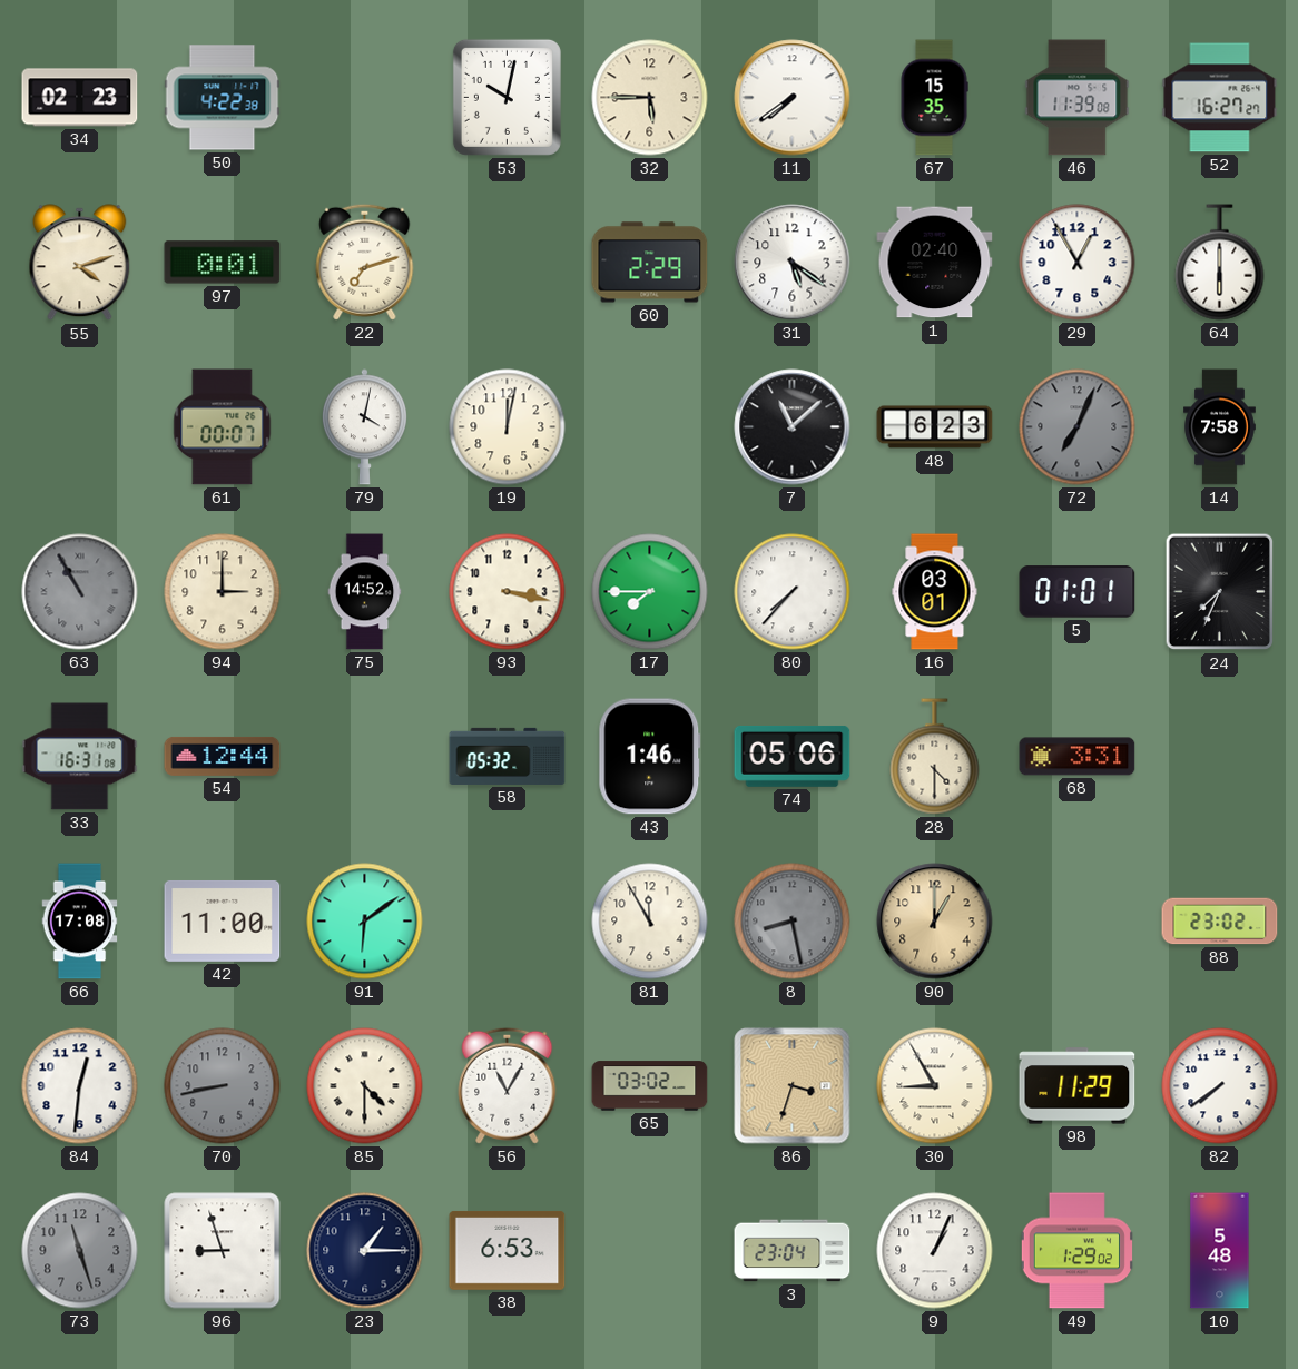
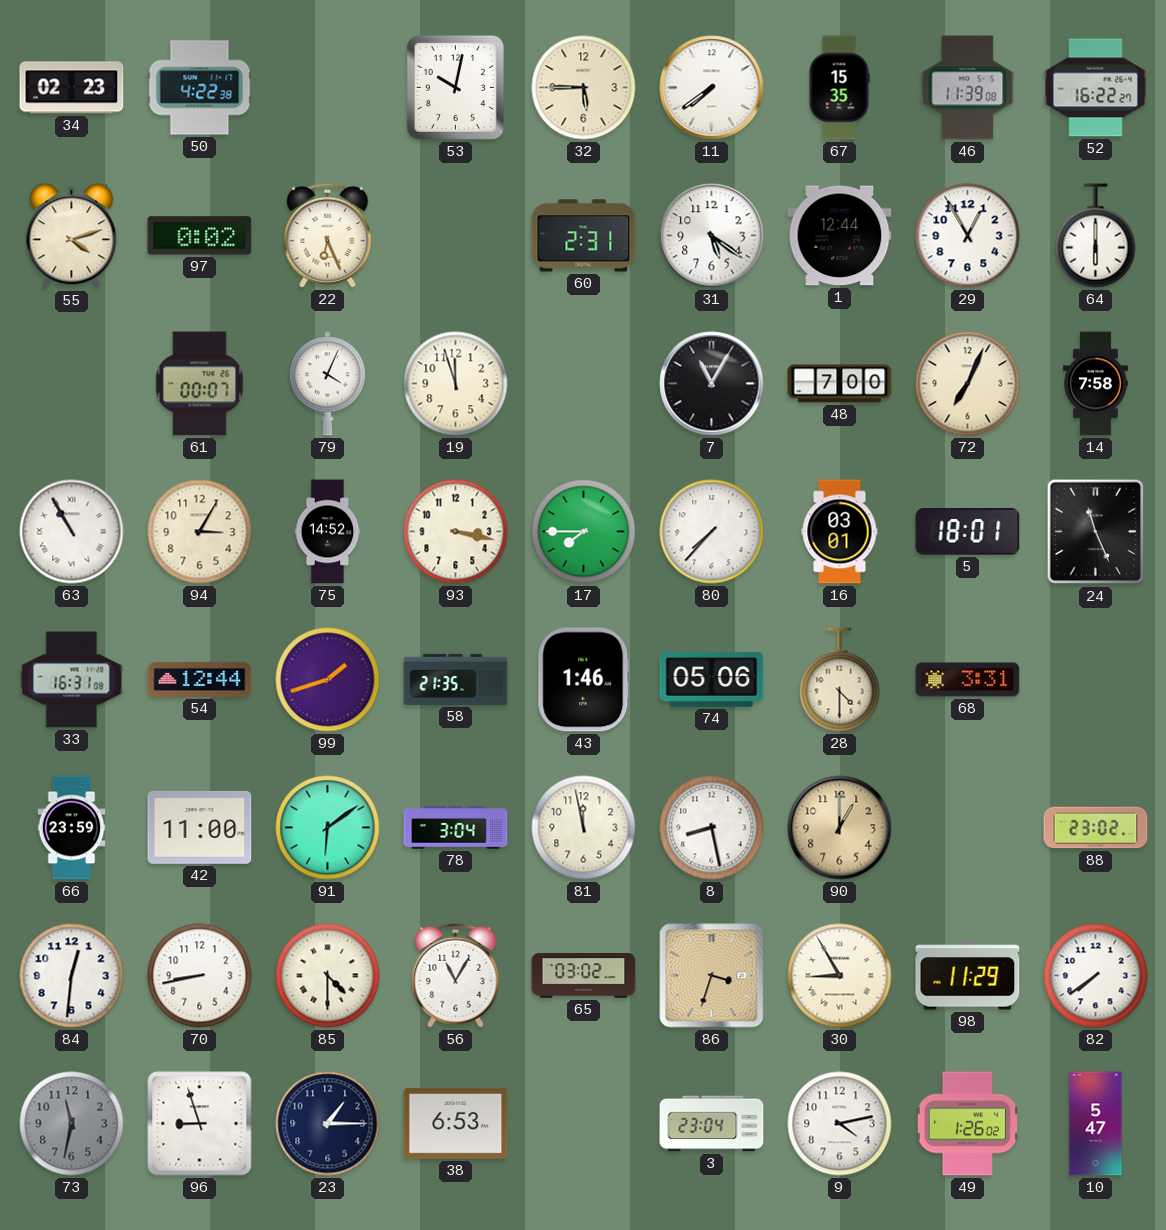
52: 16:27 -> 16:22
97: 0:01 -> 0:02
22: 7:12 -> 6:26
60: 2:29 -> 2:31
1: 02:40 -> 12:44
79: 4:02 -> 4:04
19: 12:02 -> 11:57
7: 11:08 -> 11:05
48: 6:23 -> 7:00
72 dial: grey -> cream
63 dial: grey -> white
94: 3:00 -> 3:05
5: 01:01 -> 18:01
24: 7:34 -> 11:26
99: none -> 1:42
58: 05:32 -> 21:35
66: 17:08 -> 23:59
78: none -> 3:04
81: 11:55 -> 11:58
8 dial: grey -> white
70 dial: grey -> white
73: 11:27 -> 11:32
9: 1:04 -> 4:13
49: 1:29 -> 1:26
10: 5:48 -> 5:47
